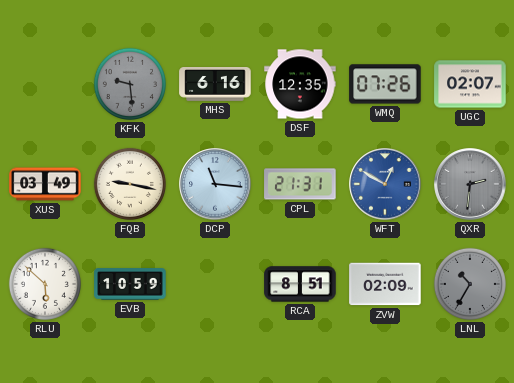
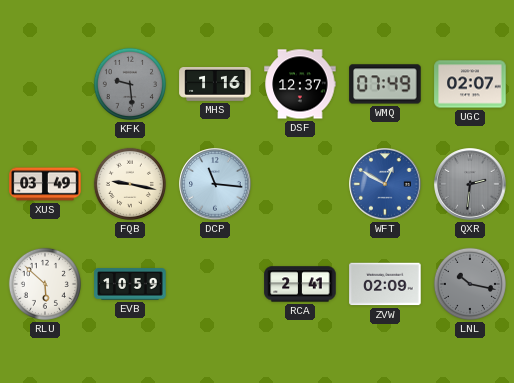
MHS: 6:16 -> 1:16
DSF: 12:35 -> 12:37
WMQ: 07:26 -> 07:49
CPL: 21:31 -> none
RCA: 8:51 -> 2:41
LNL: 10:35 -> 10:17
